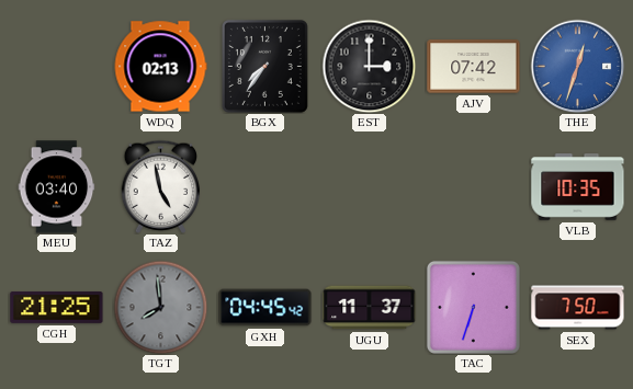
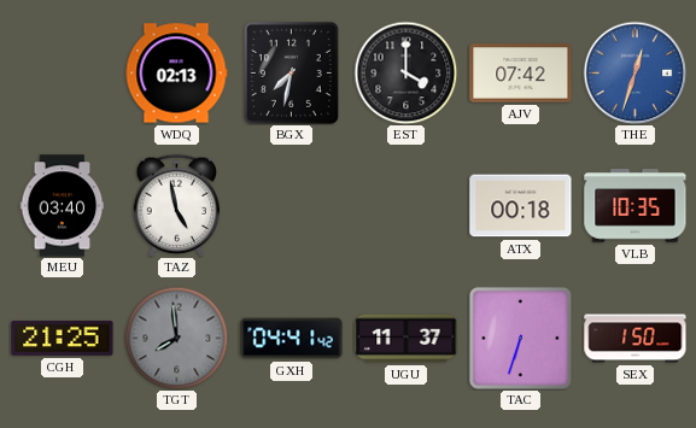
BGX: 7:36 -> 7:32
EST: 3:00 -> 4:00
ATX: none -> 00:18
GXH: 04:45 -> 04:41
SEX: 7:50 -> 1:50
